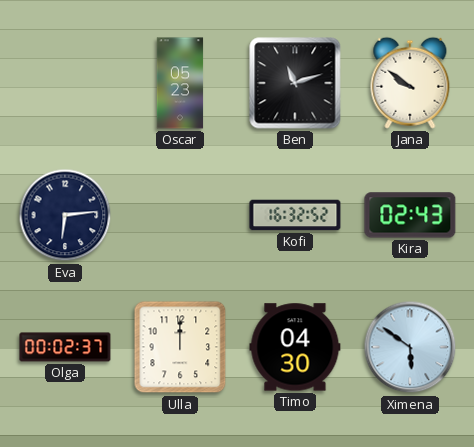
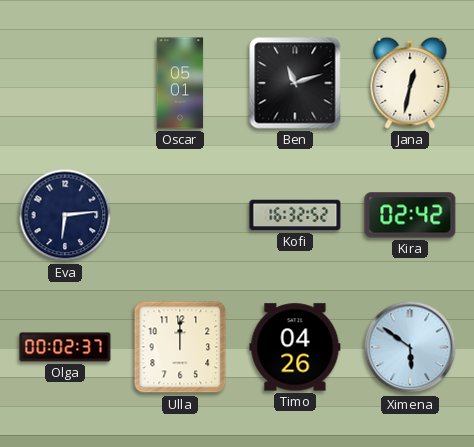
Oscar: 05:23 -> 05:01
Jana: 9:51 -> 12:32
Kira: 02:43 -> 02:42
Timo: 04:30 -> 04:26
